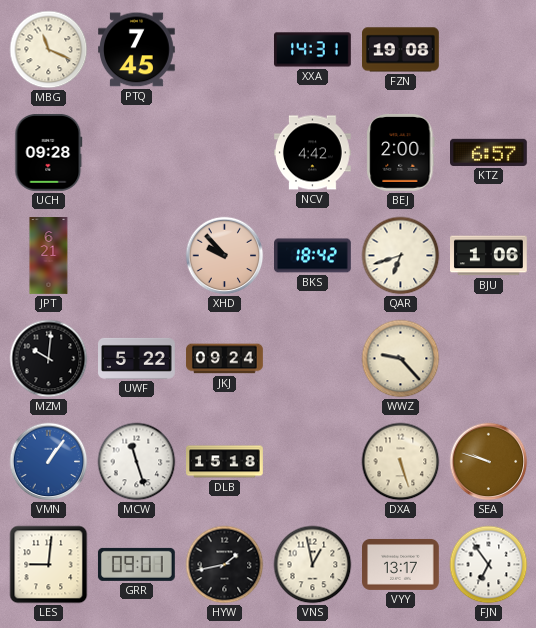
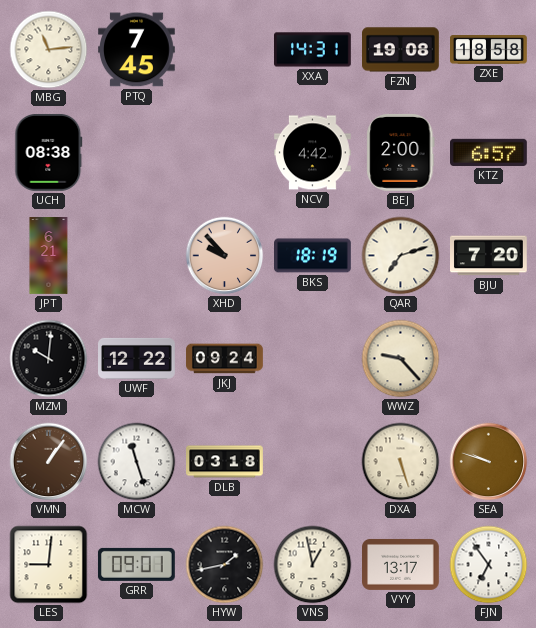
MBG: 11:19 -> 11:14
ZXE: none -> 18:58
UCH: 09:28 -> 08:38
BKS: 18:42 -> 18:19
QAR: 6:42 -> 7:12
BJU: 1:06 -> 7:20
UWF: 5:22 -> 12:22
VMN dial: blue -> brown
DLB: 15:18 -> 03:18
